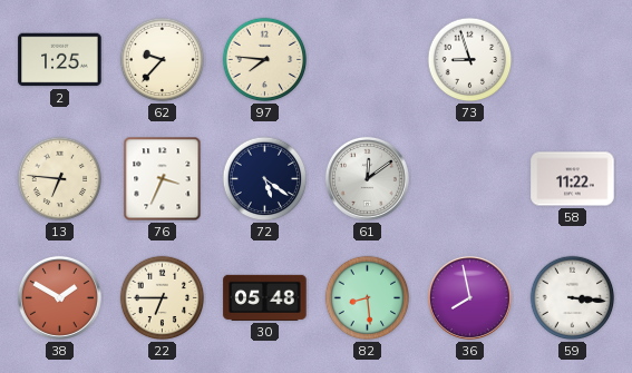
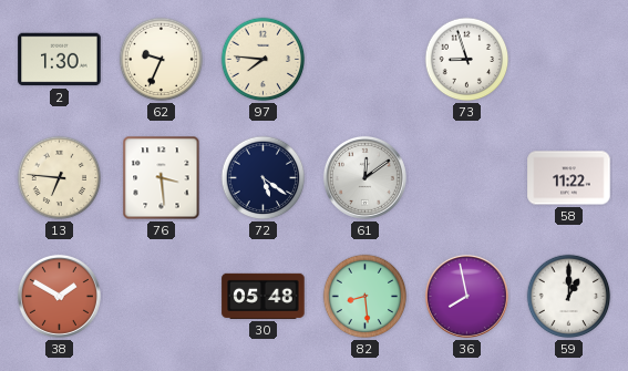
2: 1:25 -> 1:30
62: 9:37 -> 9:34
76: 3:34 -> 3:29
22: 6:45 -> none
59: 3:16 -> 1:00
